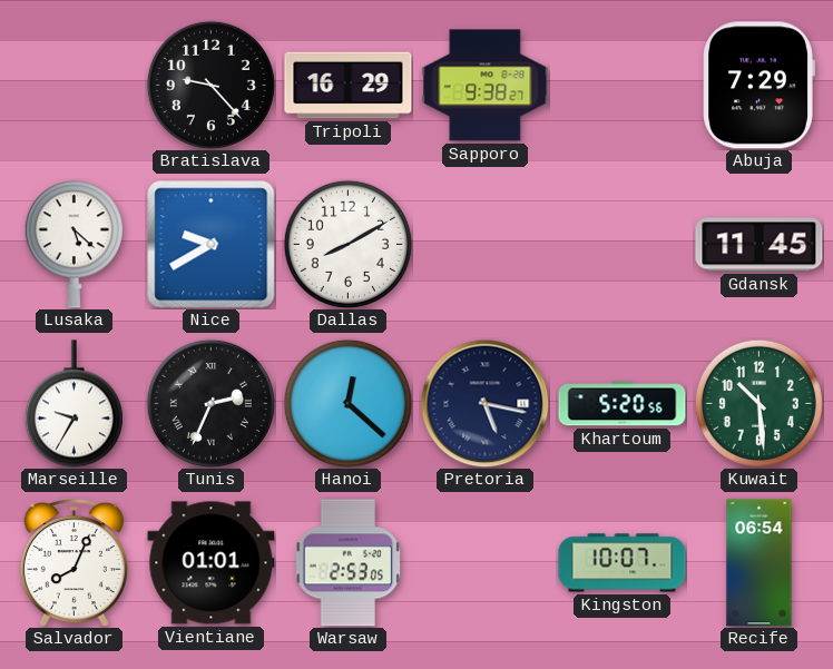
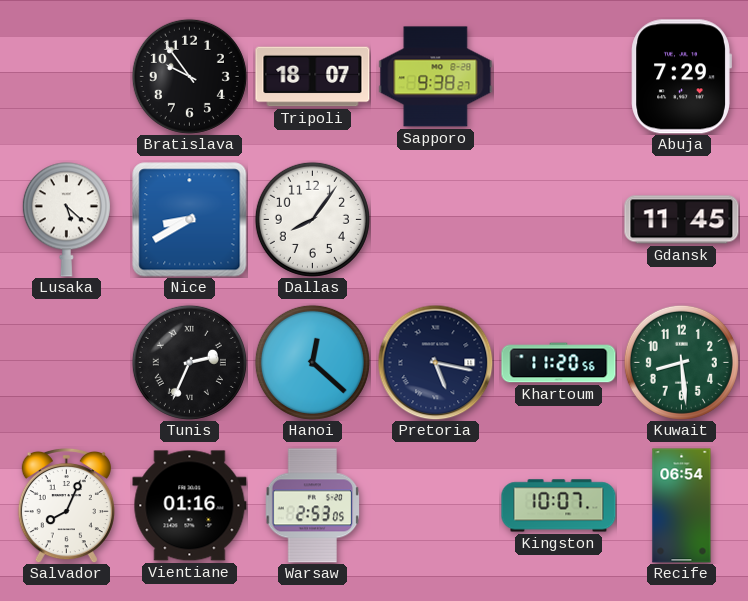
Bratislava: 9:23 -> 9:54
Tripoli: 16:29 -> 18:07
Nice: 9:40 -> 8:40
Dallas: 8:10 -> 8:06
Marseille: 9:35 -> none
Khartoum: 5:20 -> 11:20
Kuwait: 10:29 -> 8:29
Vientiane: 01:01 -> 01:16
